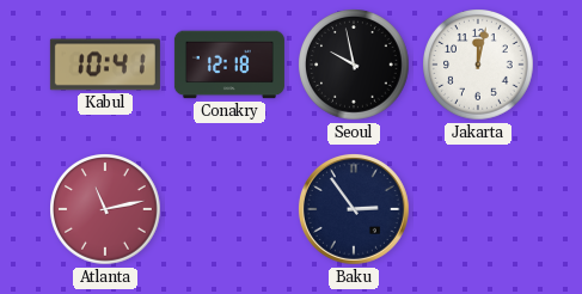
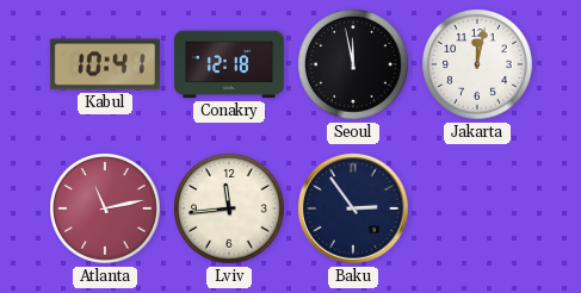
Seoul: 9:58 -> 11:58
Lviv: none -> 11:44
